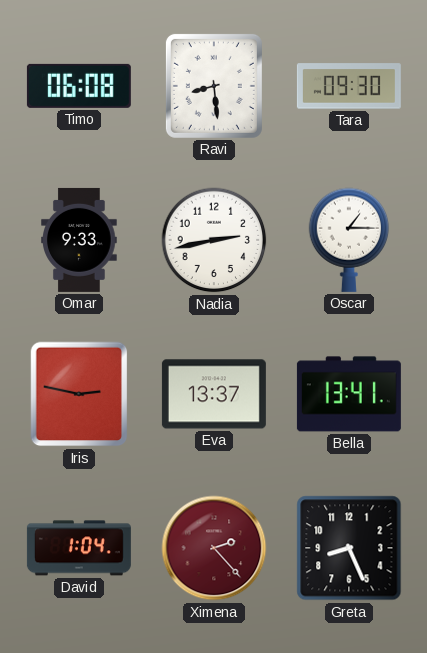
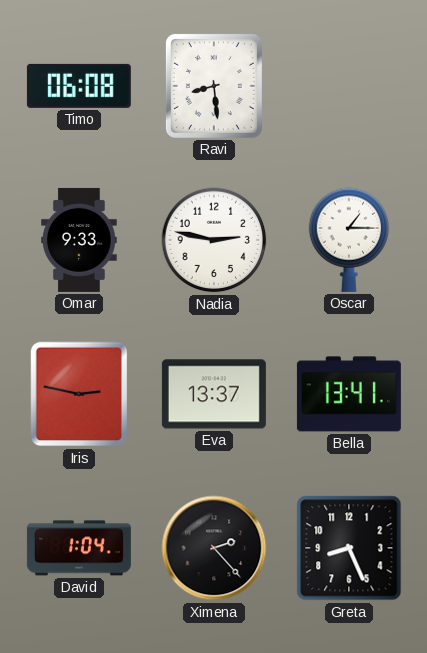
Tara: 09:30 -> none
Nadia: 2:43 -> 2:47
Ximena dial: burgundy -> black
